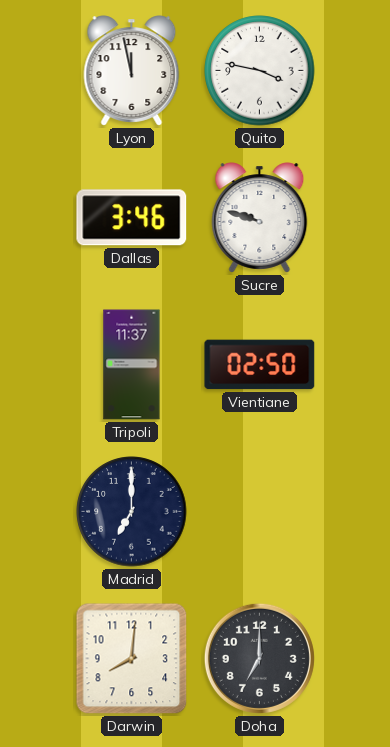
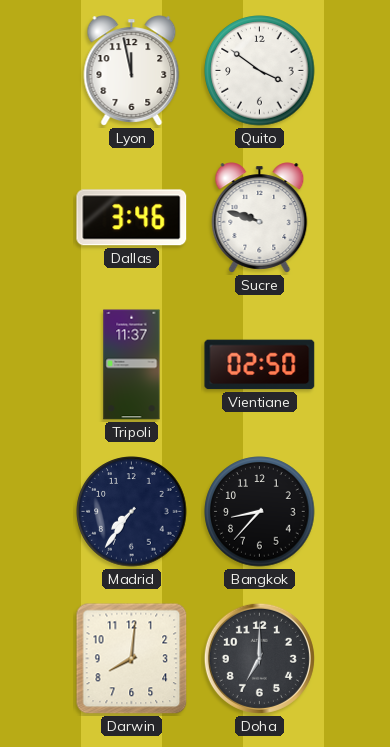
Quito: 3:47 -> 3:51
Madrid: 7:00 -> 7:36
Bangkok: none -> 8:37
